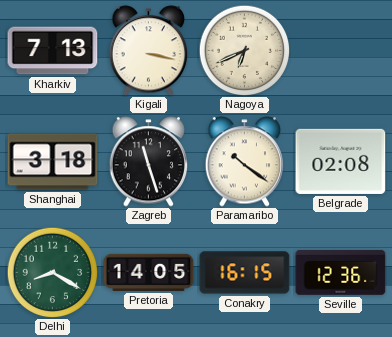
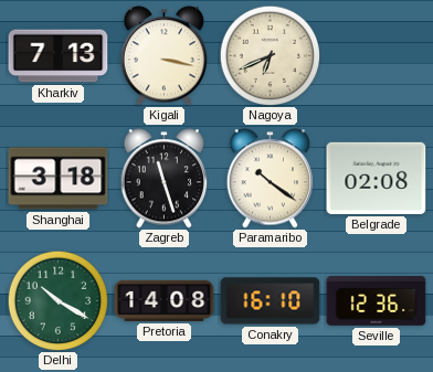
Delhi: 8:20 -> 10:20
Pretoria: 14:05 -> 14:08
Conakry: 16:15 -> 16:10
